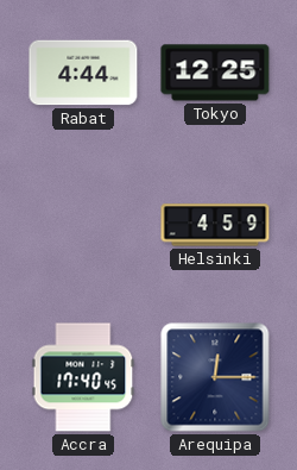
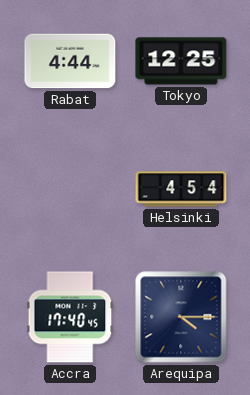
Helsinki: 4:59 -> 4:54
Arequipa: 12:15 -> 4:15
